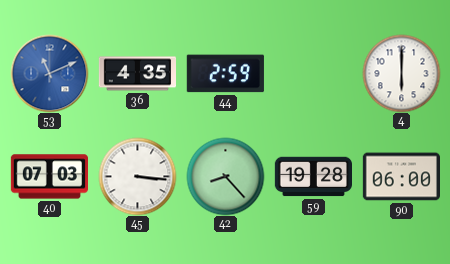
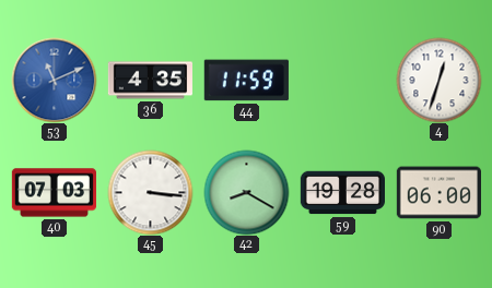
44: 2:59 -> 11:59
4: 6:00 -> 12:33
42: 8:23 -> 8:20
